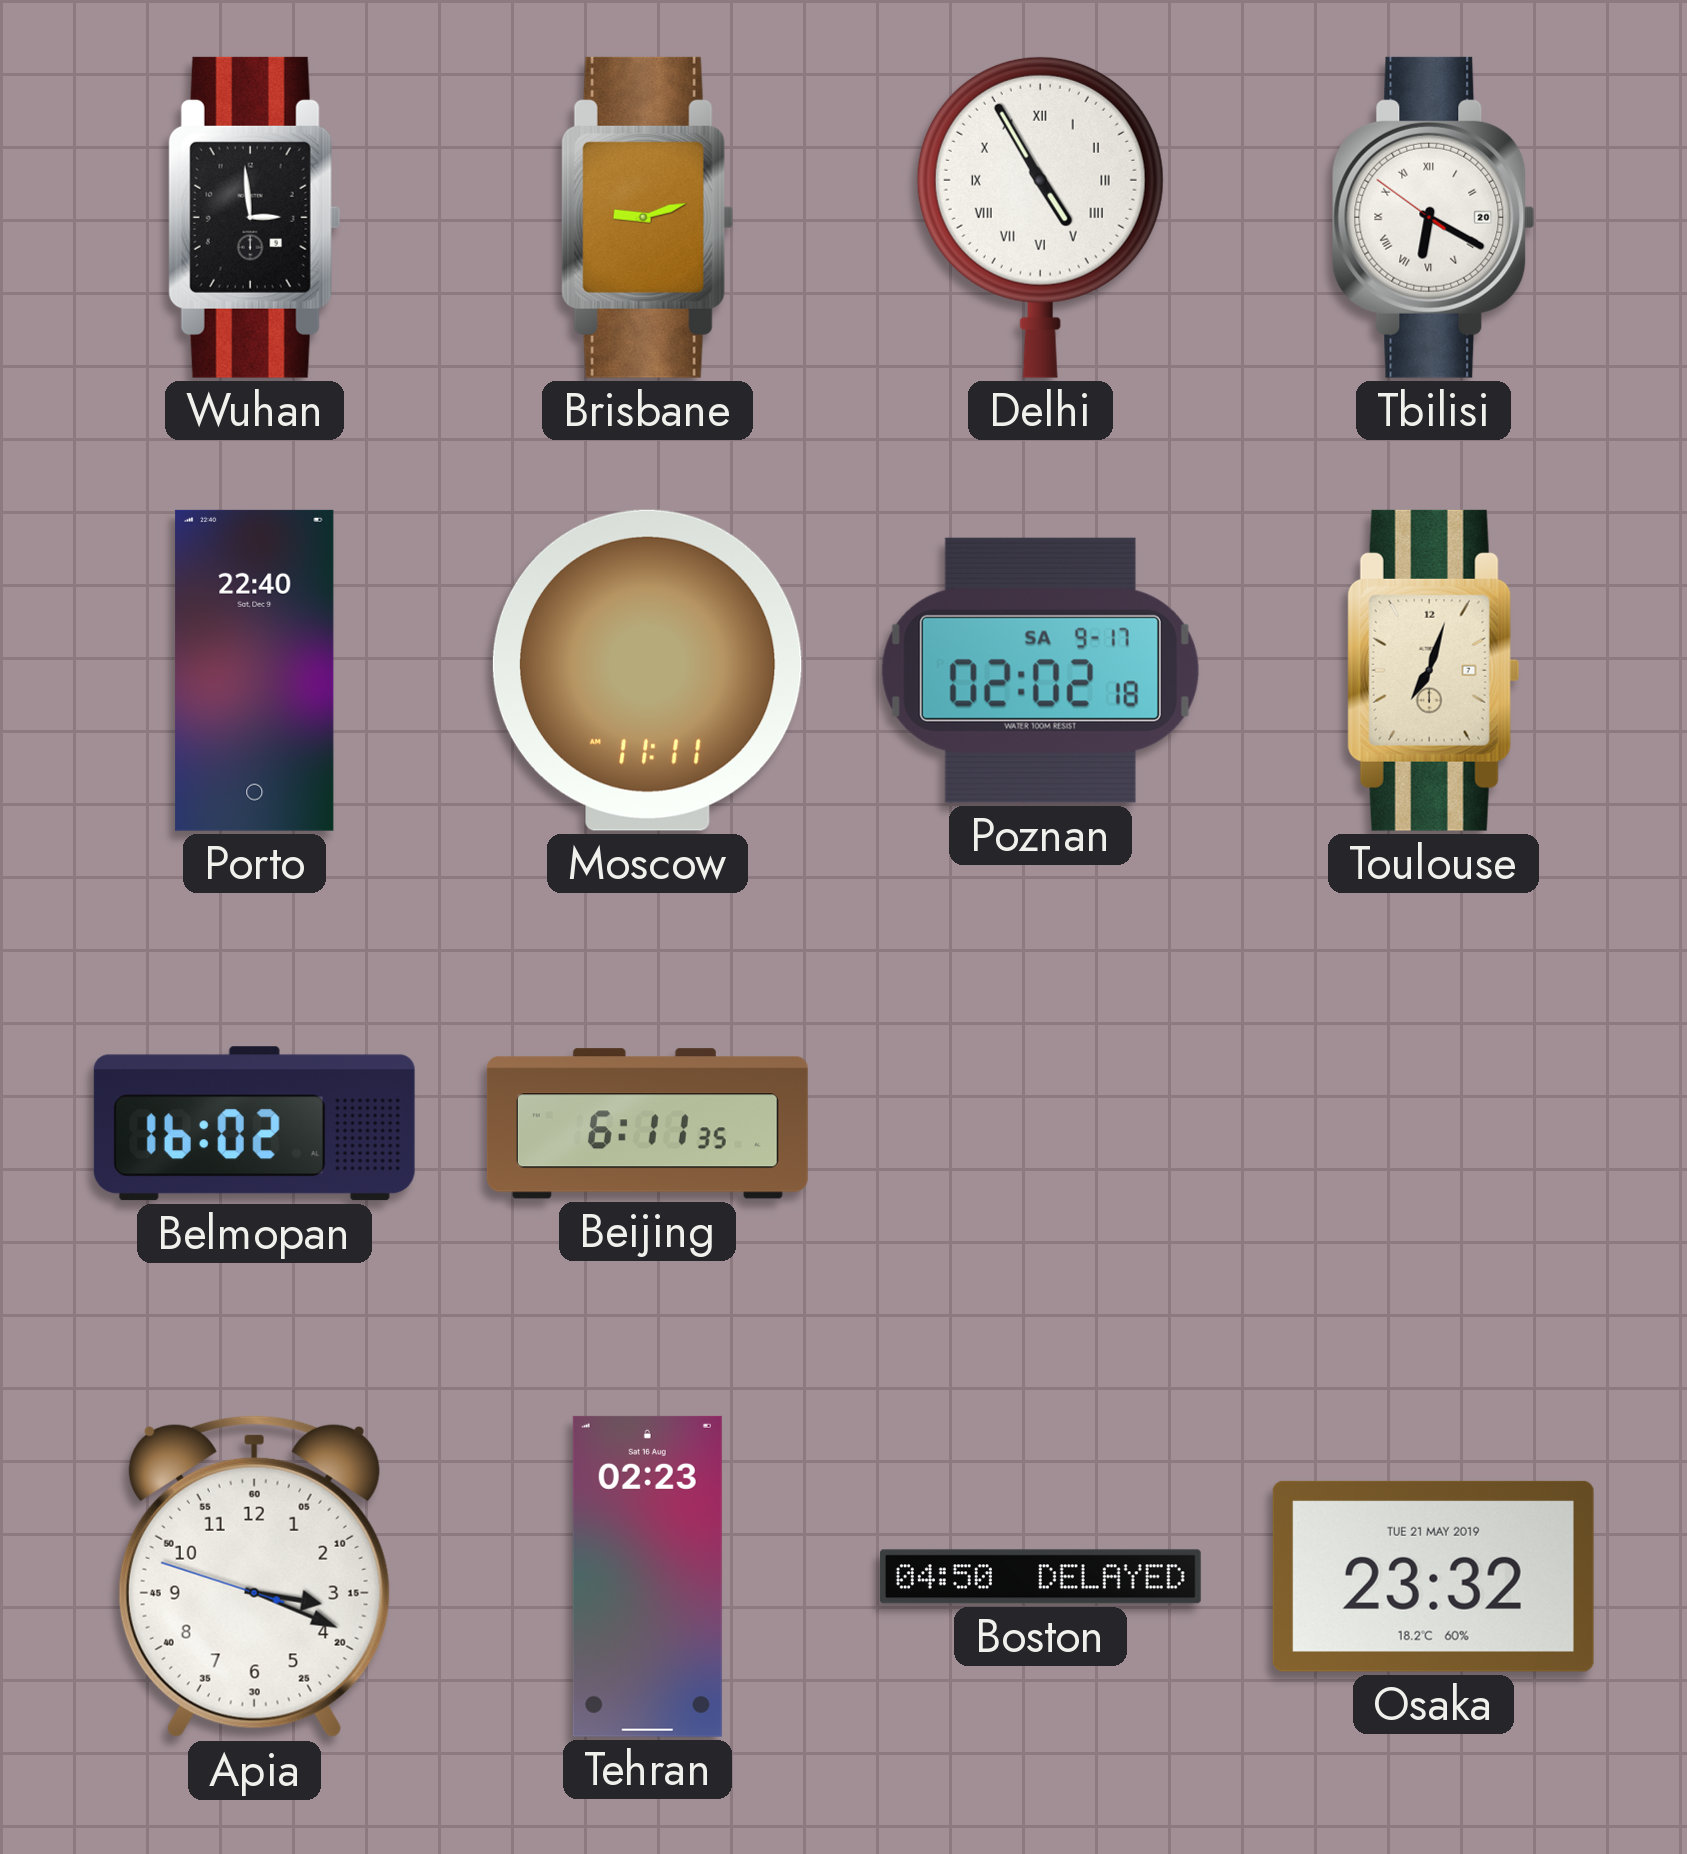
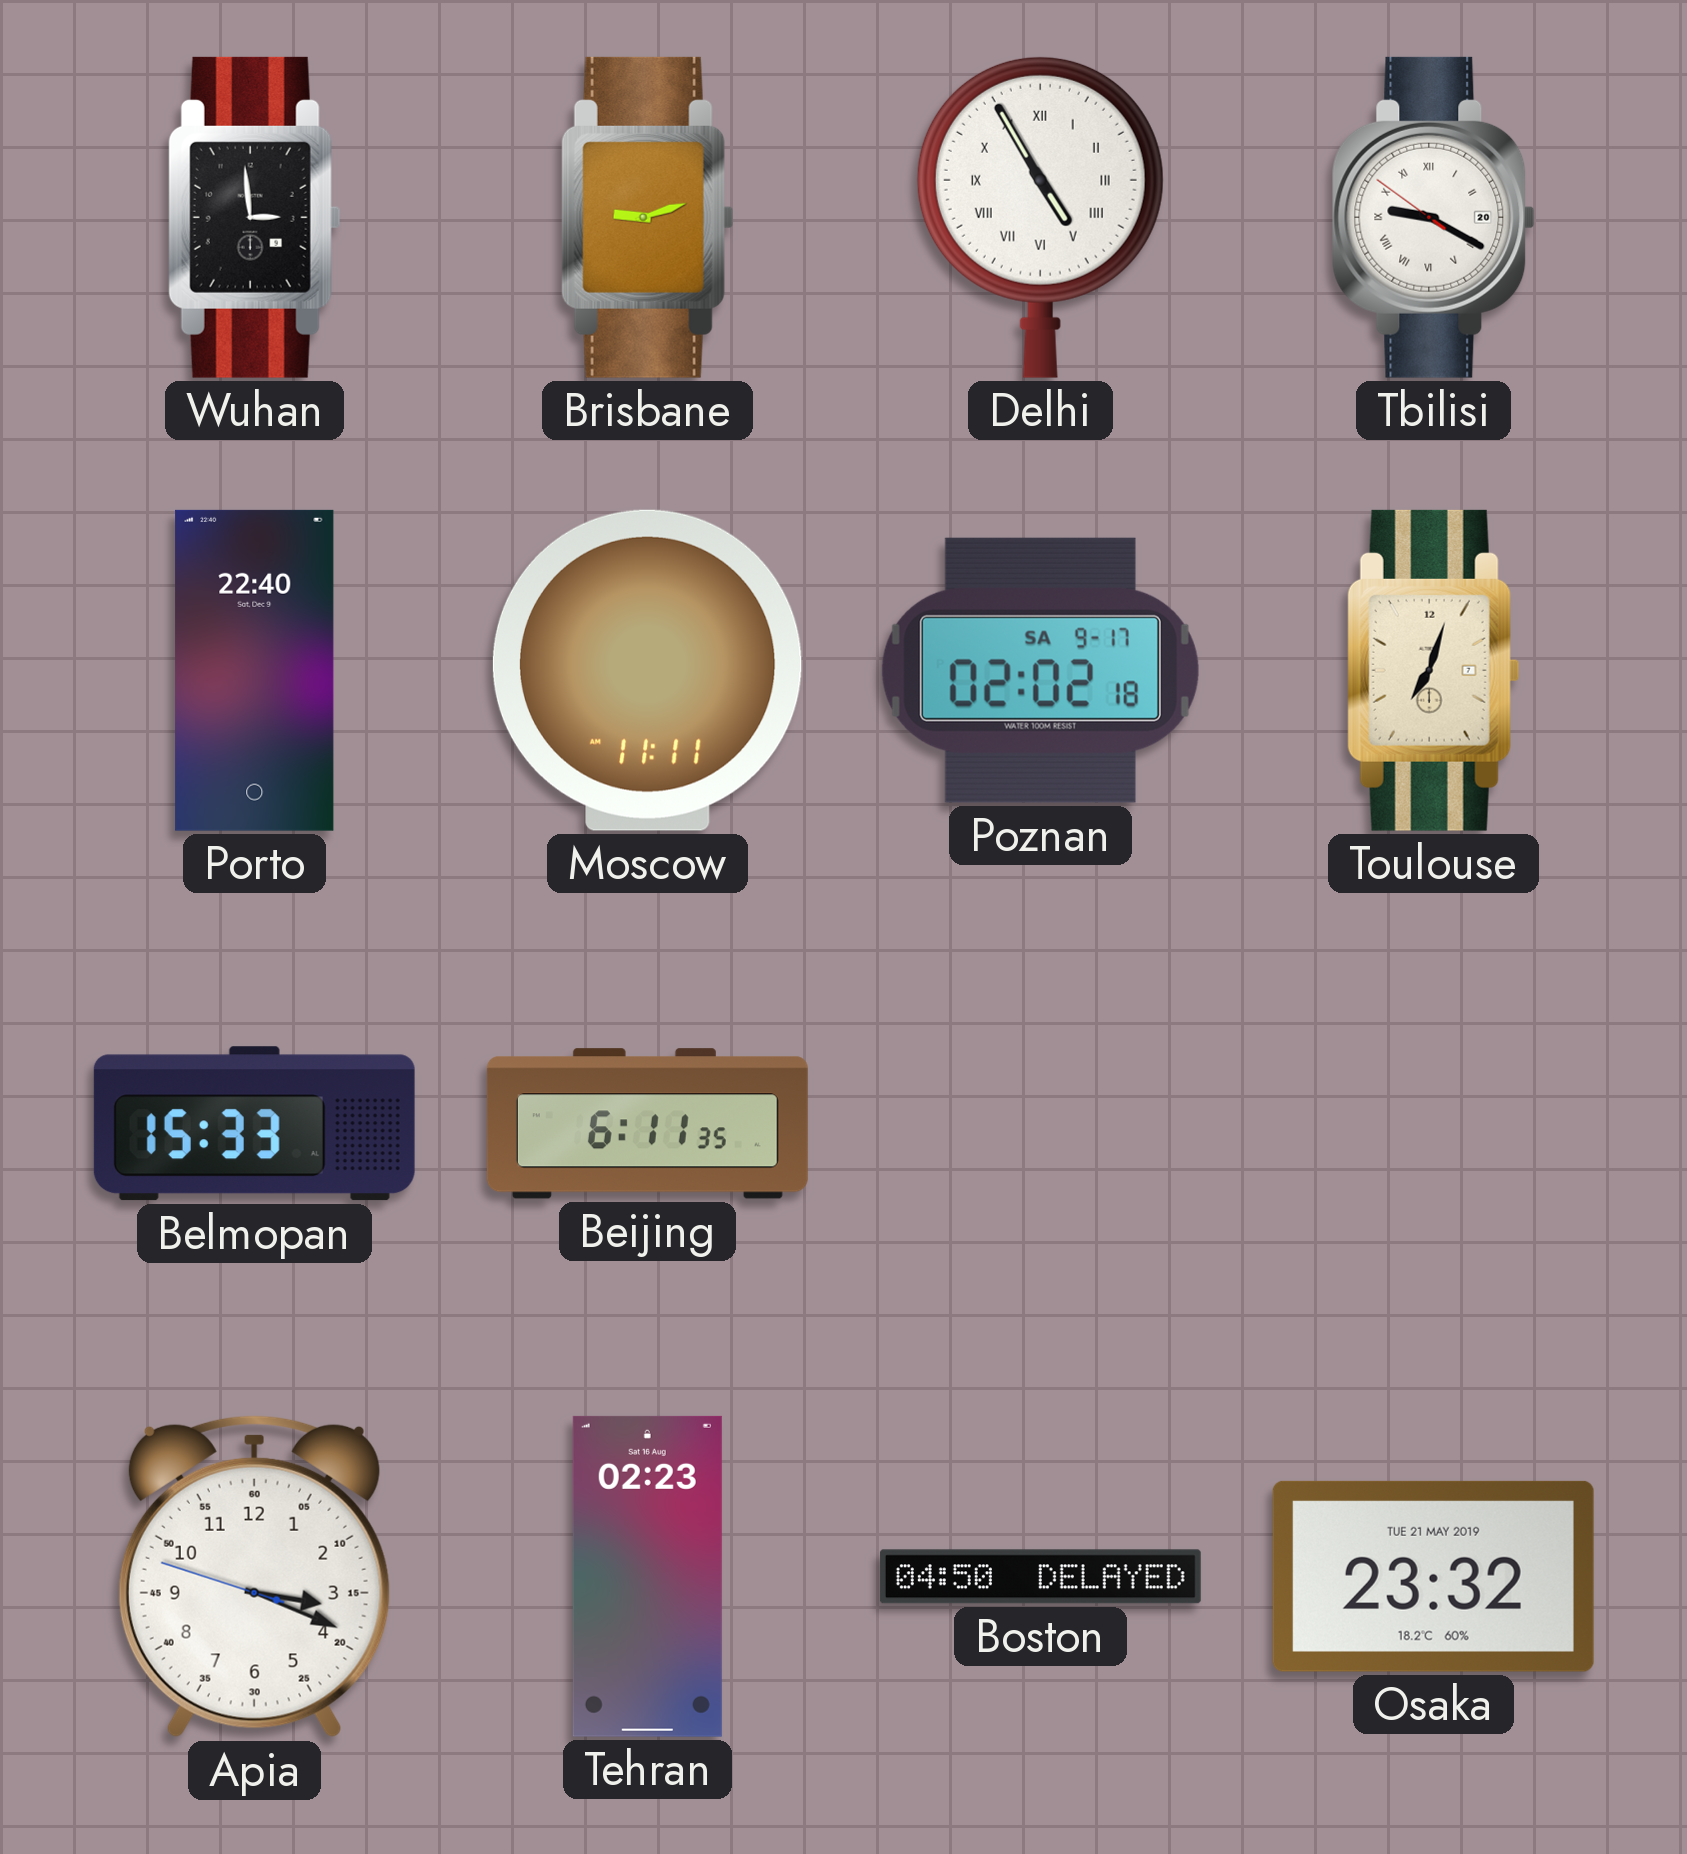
Tbilisi: 6:19 -> 9:19
Belmopan: 16:02 -> 15:33
